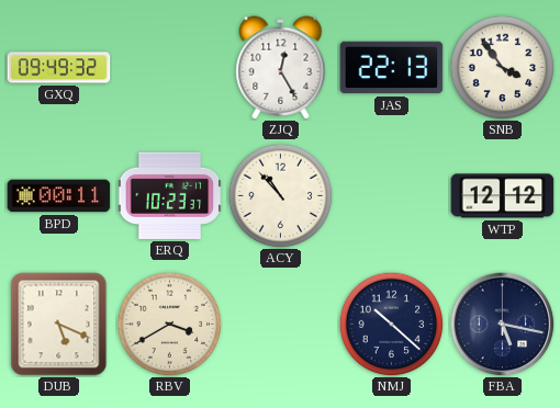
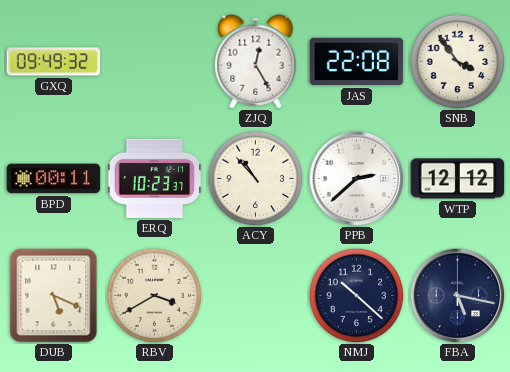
JAS: 22:13 -> 22:08
PPB: none -> 2:38
